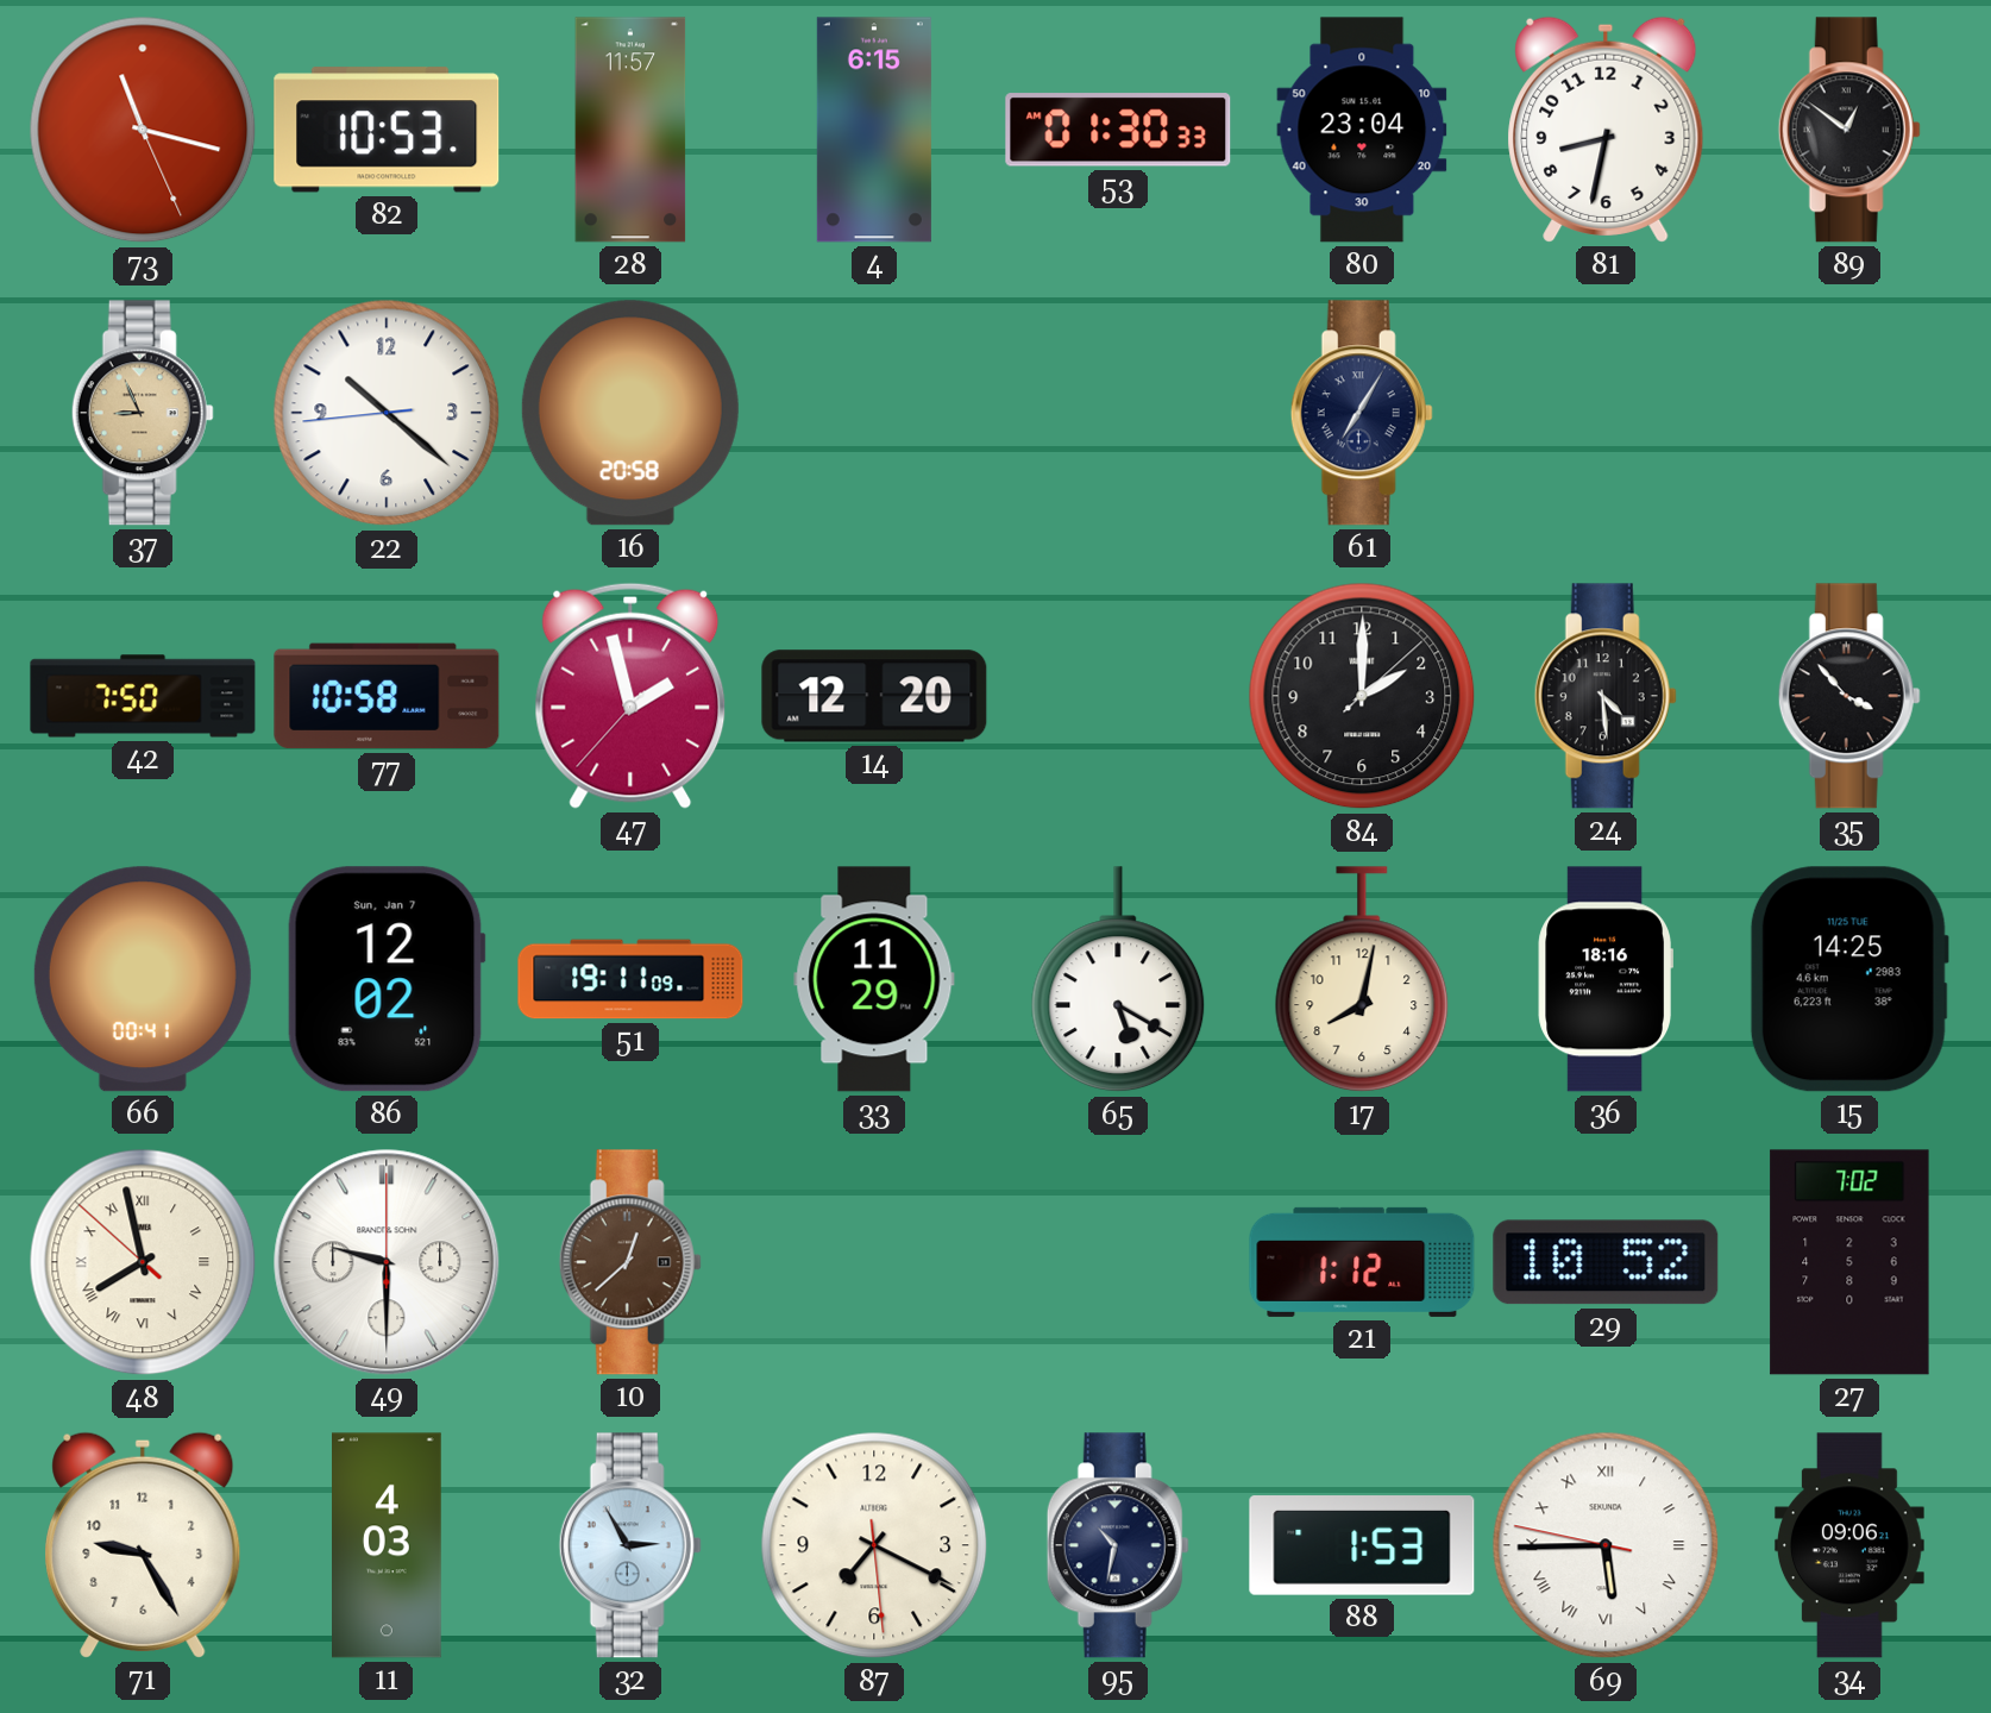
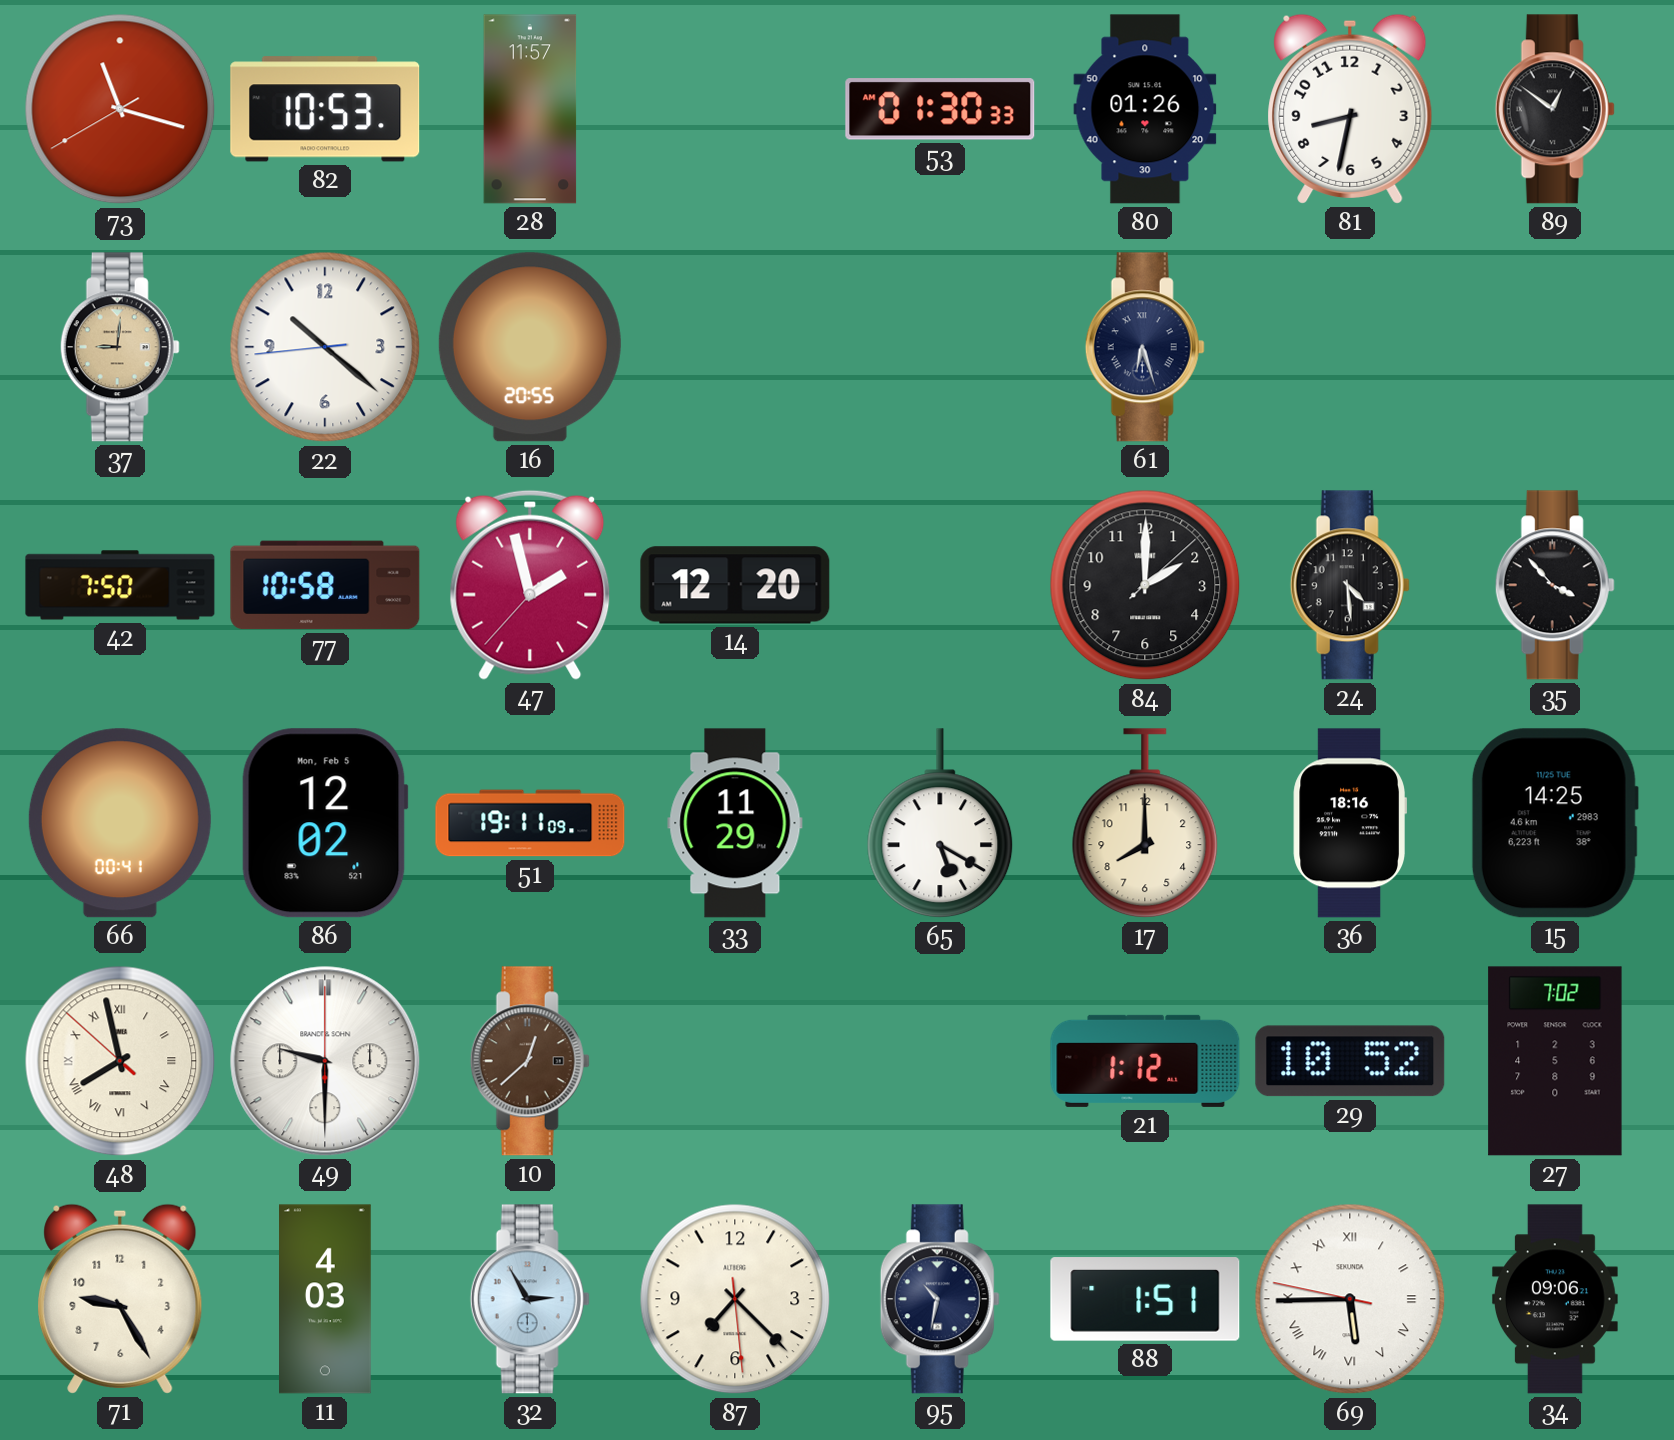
73: 11:17:26 -> 11:17:40
4: 6:15 -> none
80: 23:04 -> 01:26
37: 8:56 -> 9:01
16: 20:58 -> 20:55
61: 7:05 -> 6:27
86 date: Sun, Jan 7 -> Mon, Feb 5
17: 8:02 -> 8:00
87: 7:19 -> 7:22
88: 1:53 -> 1:51
